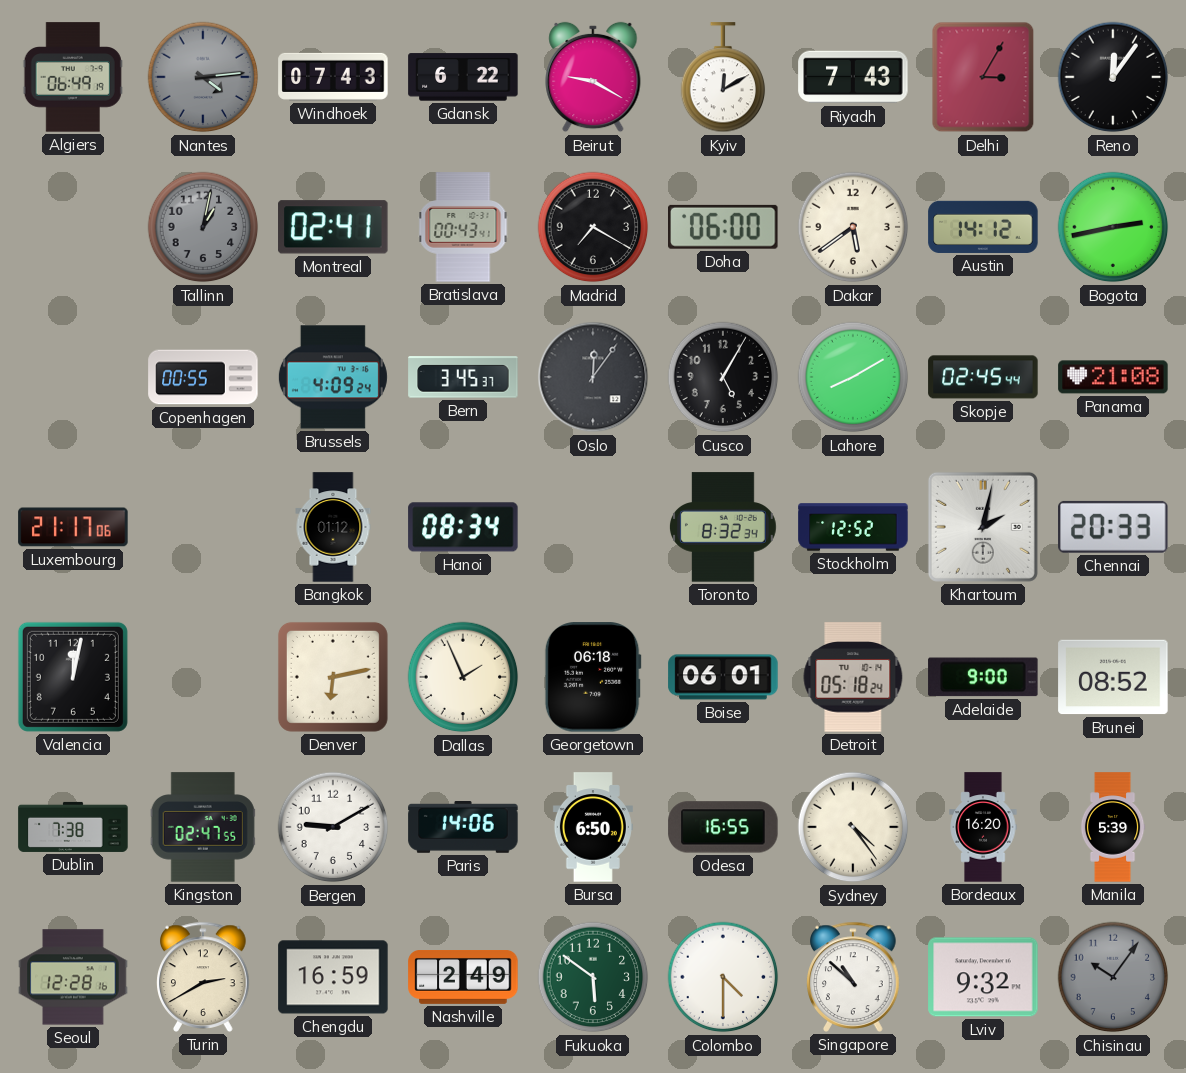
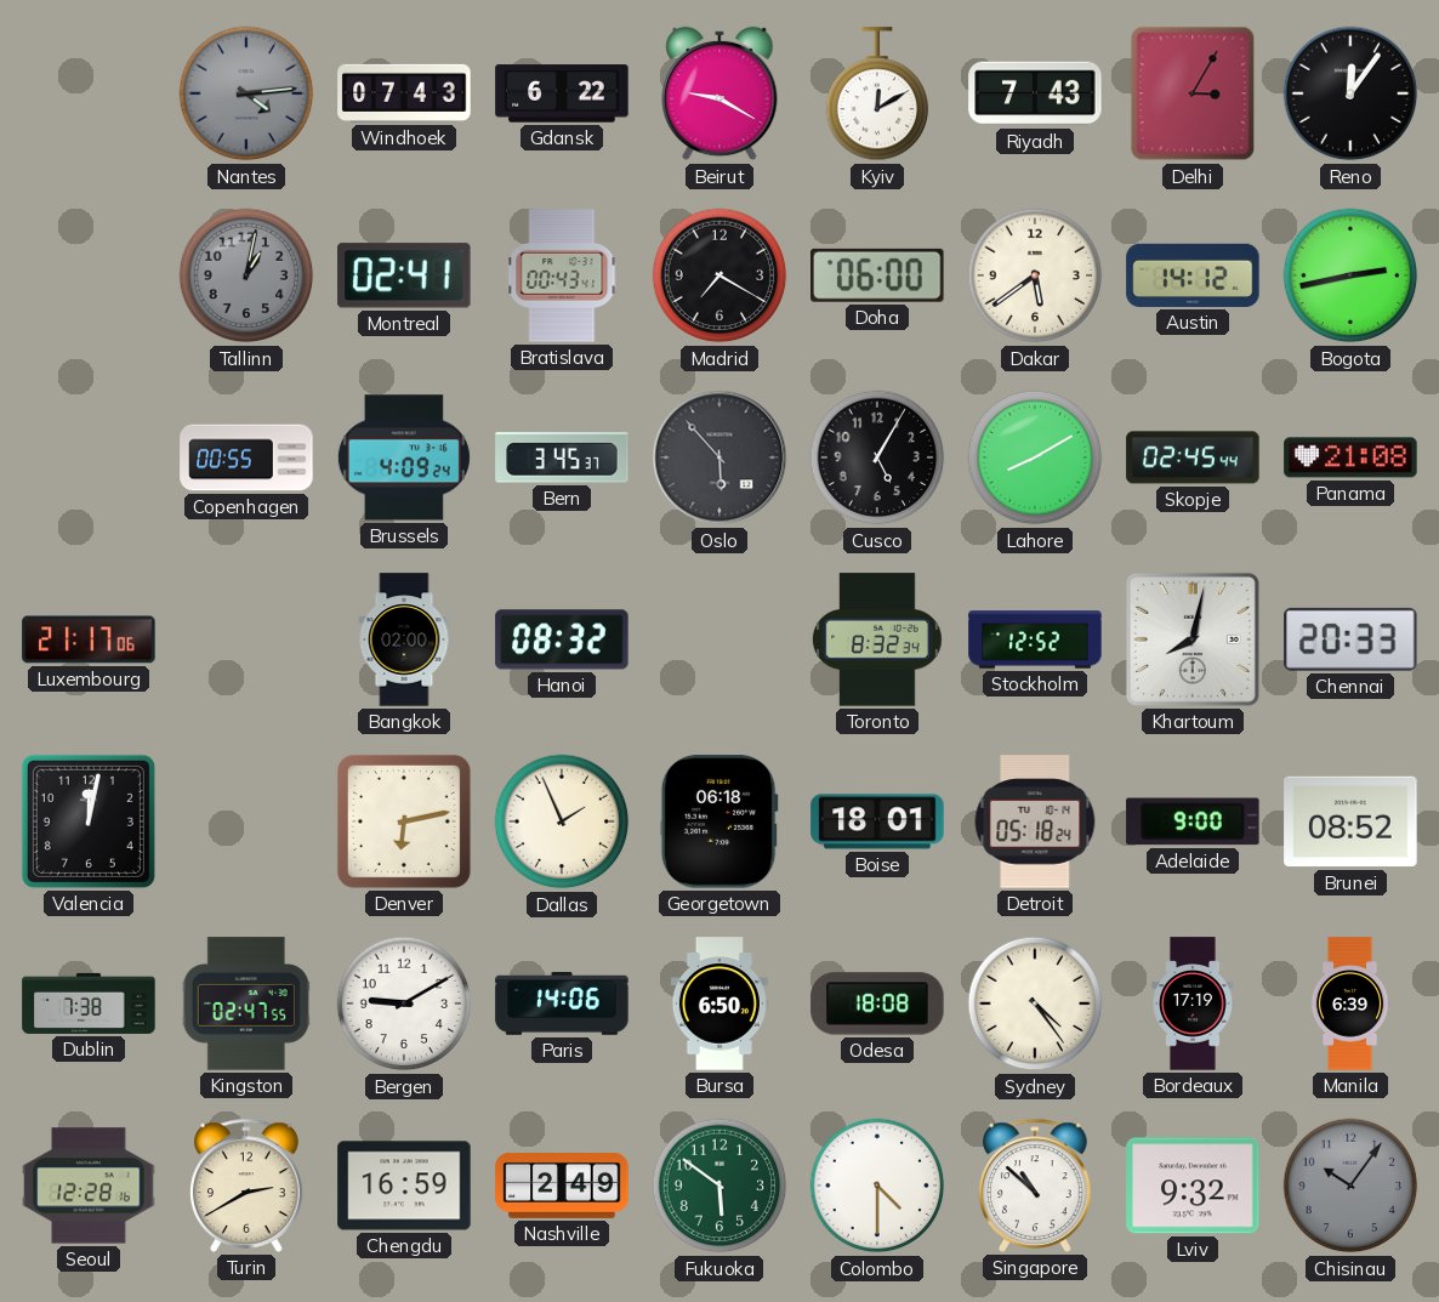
Algiers: 06:49 -> none
Oslo: 12:06 -> 5:53
Bangkok: 01:12 -> 02:00
Hanoi: 08:34 -> 08:32
Khartoum: 2:02 -> 8:02
Boise: 06:01 -> 18:01
Odesa: 16:55 -> 18:08
Bordeaux: 16:20 -> 17:19
Manila: 5:39 -> 6:39
